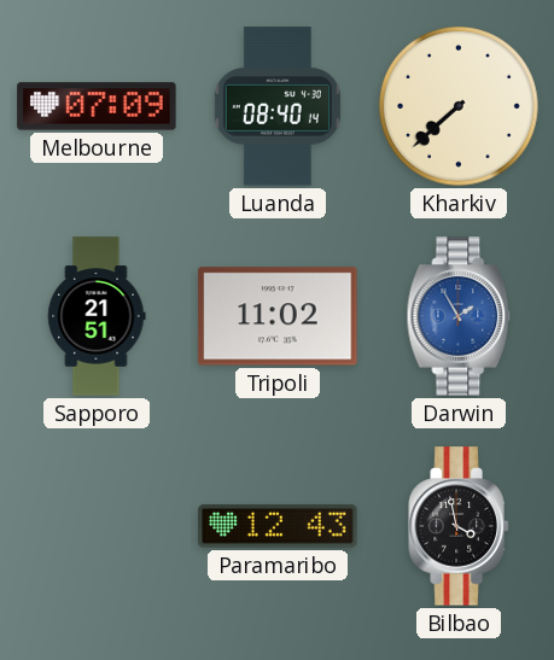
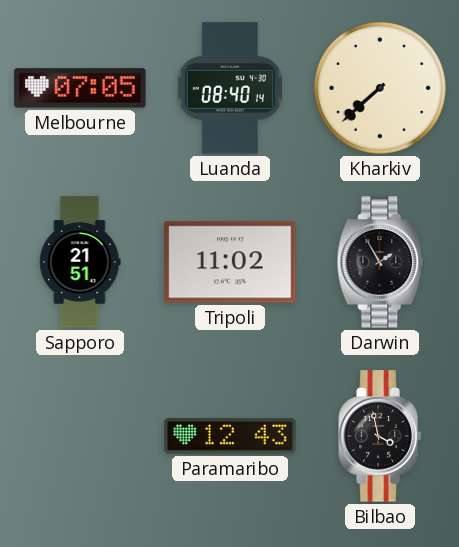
Melbourne: 07:09 -> 07:05
Darwin dial: blue -> black
